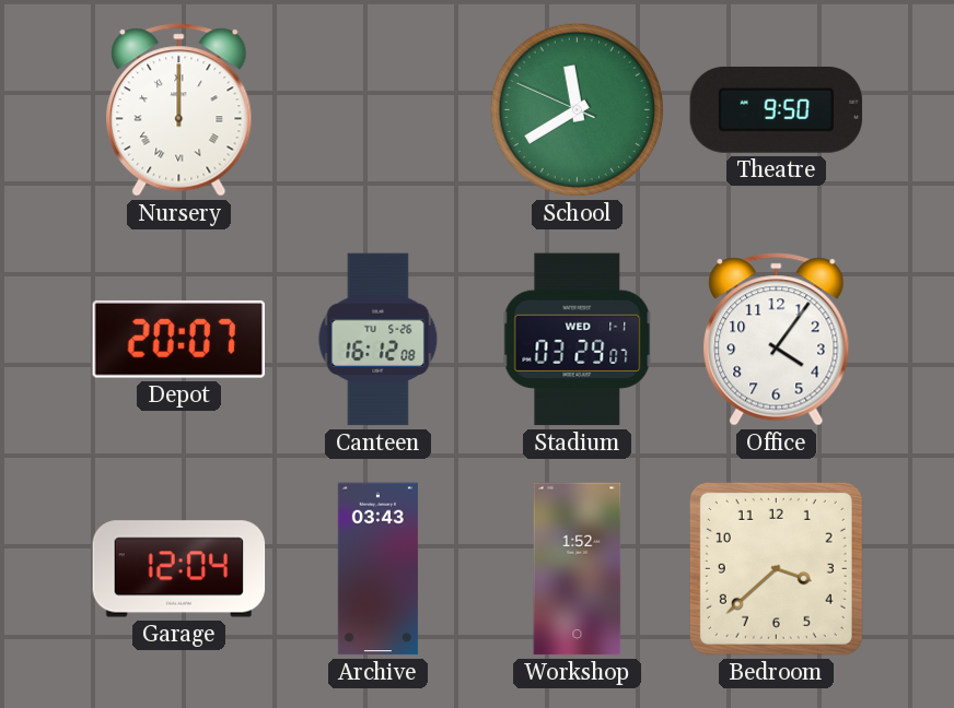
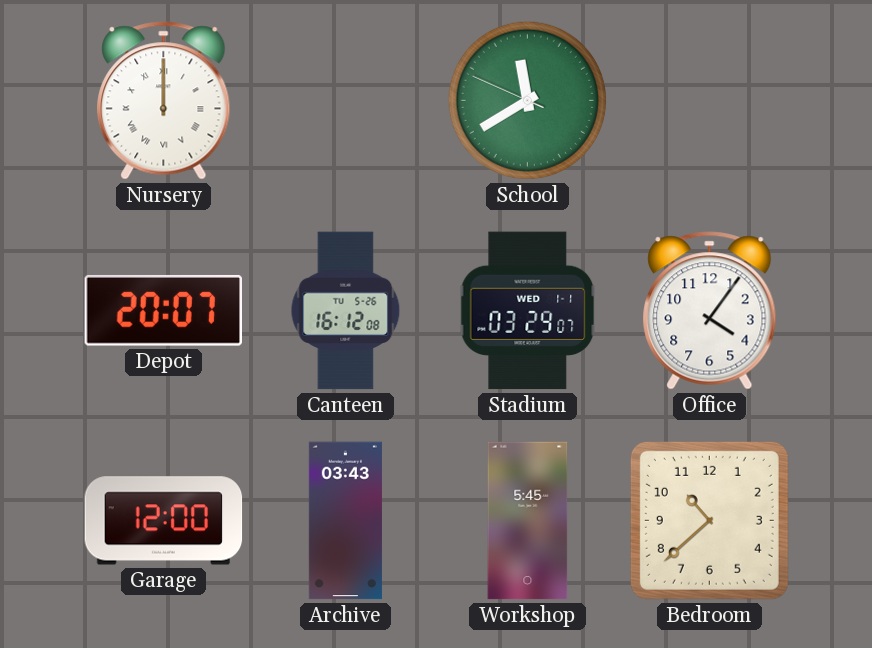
Theatre: 9:50 -> none
Garage: 12:04 -> 12:00
Workshop: 1:52 -> 5:45
Bedroom: 3:38 -> 10:38
